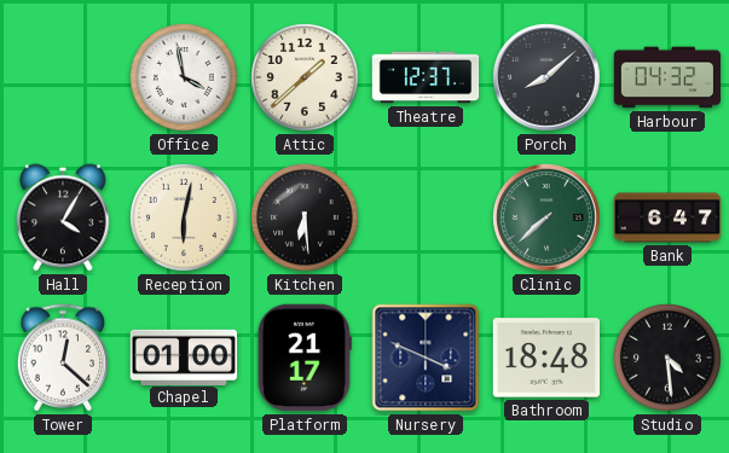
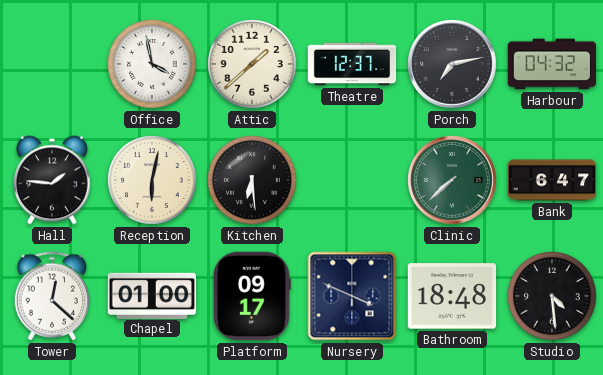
Porch: 8:08 -> 7:13
Hall: 4:05 -> 1:46
Platform: 21:17 -> 09:17
